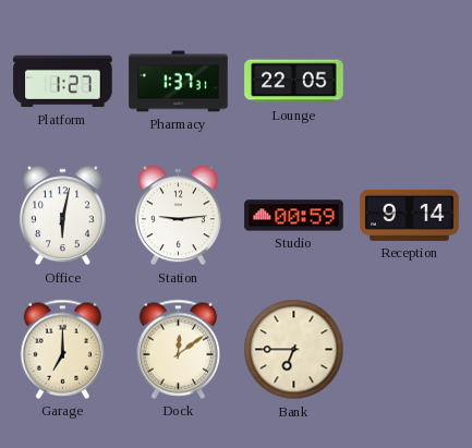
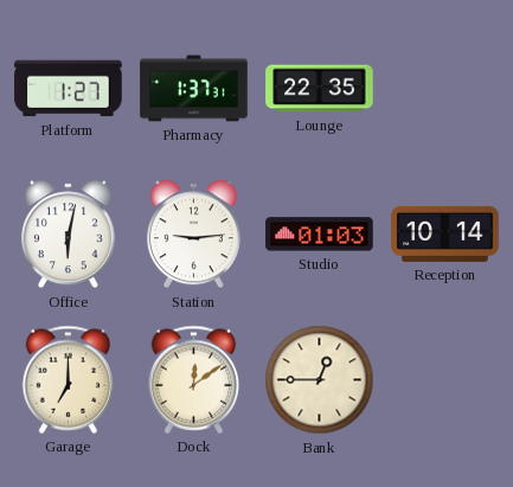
Lounge: 22:05 -> 22:35
Studio: 00:59 -> 01:03
Reception: 9:14 -> 10:14
Bank: 6:45 -> 12:45
